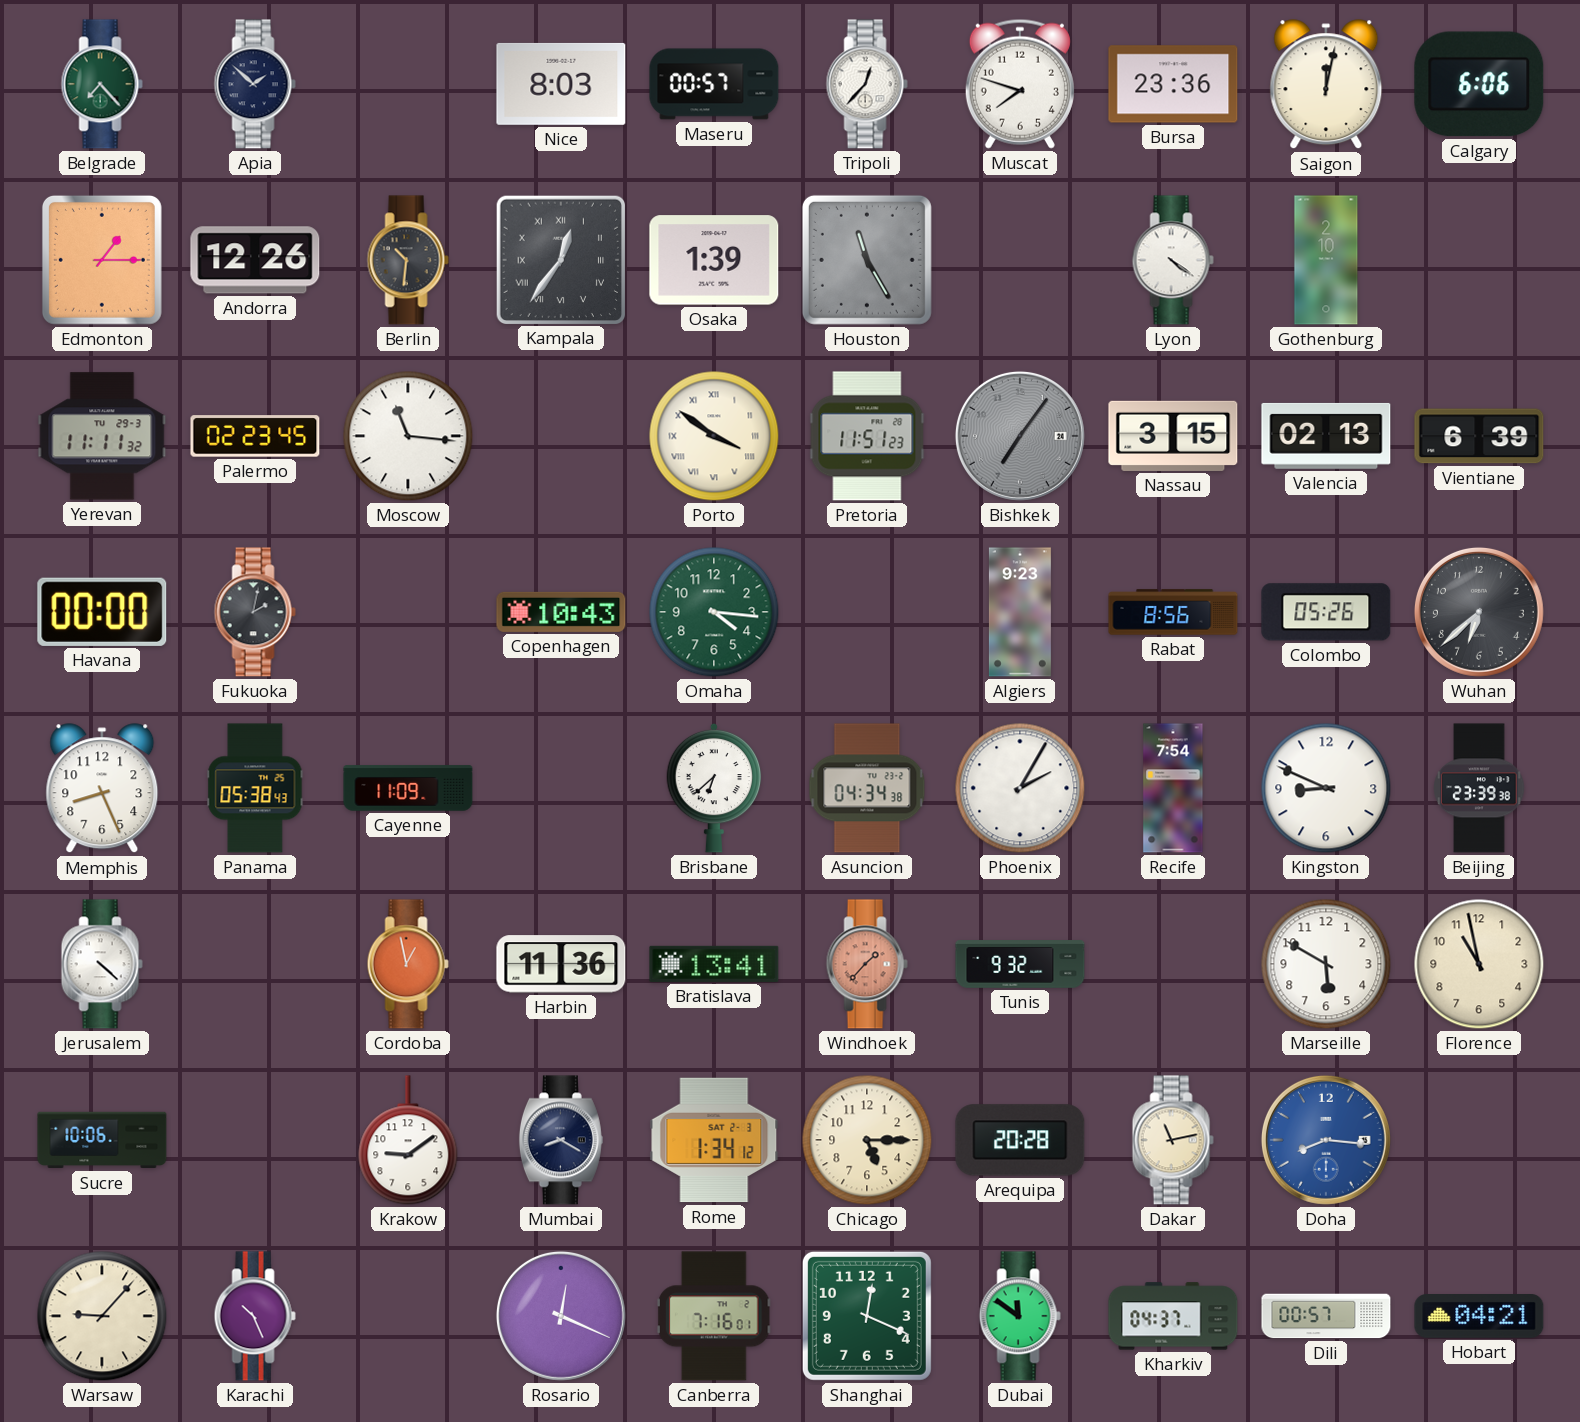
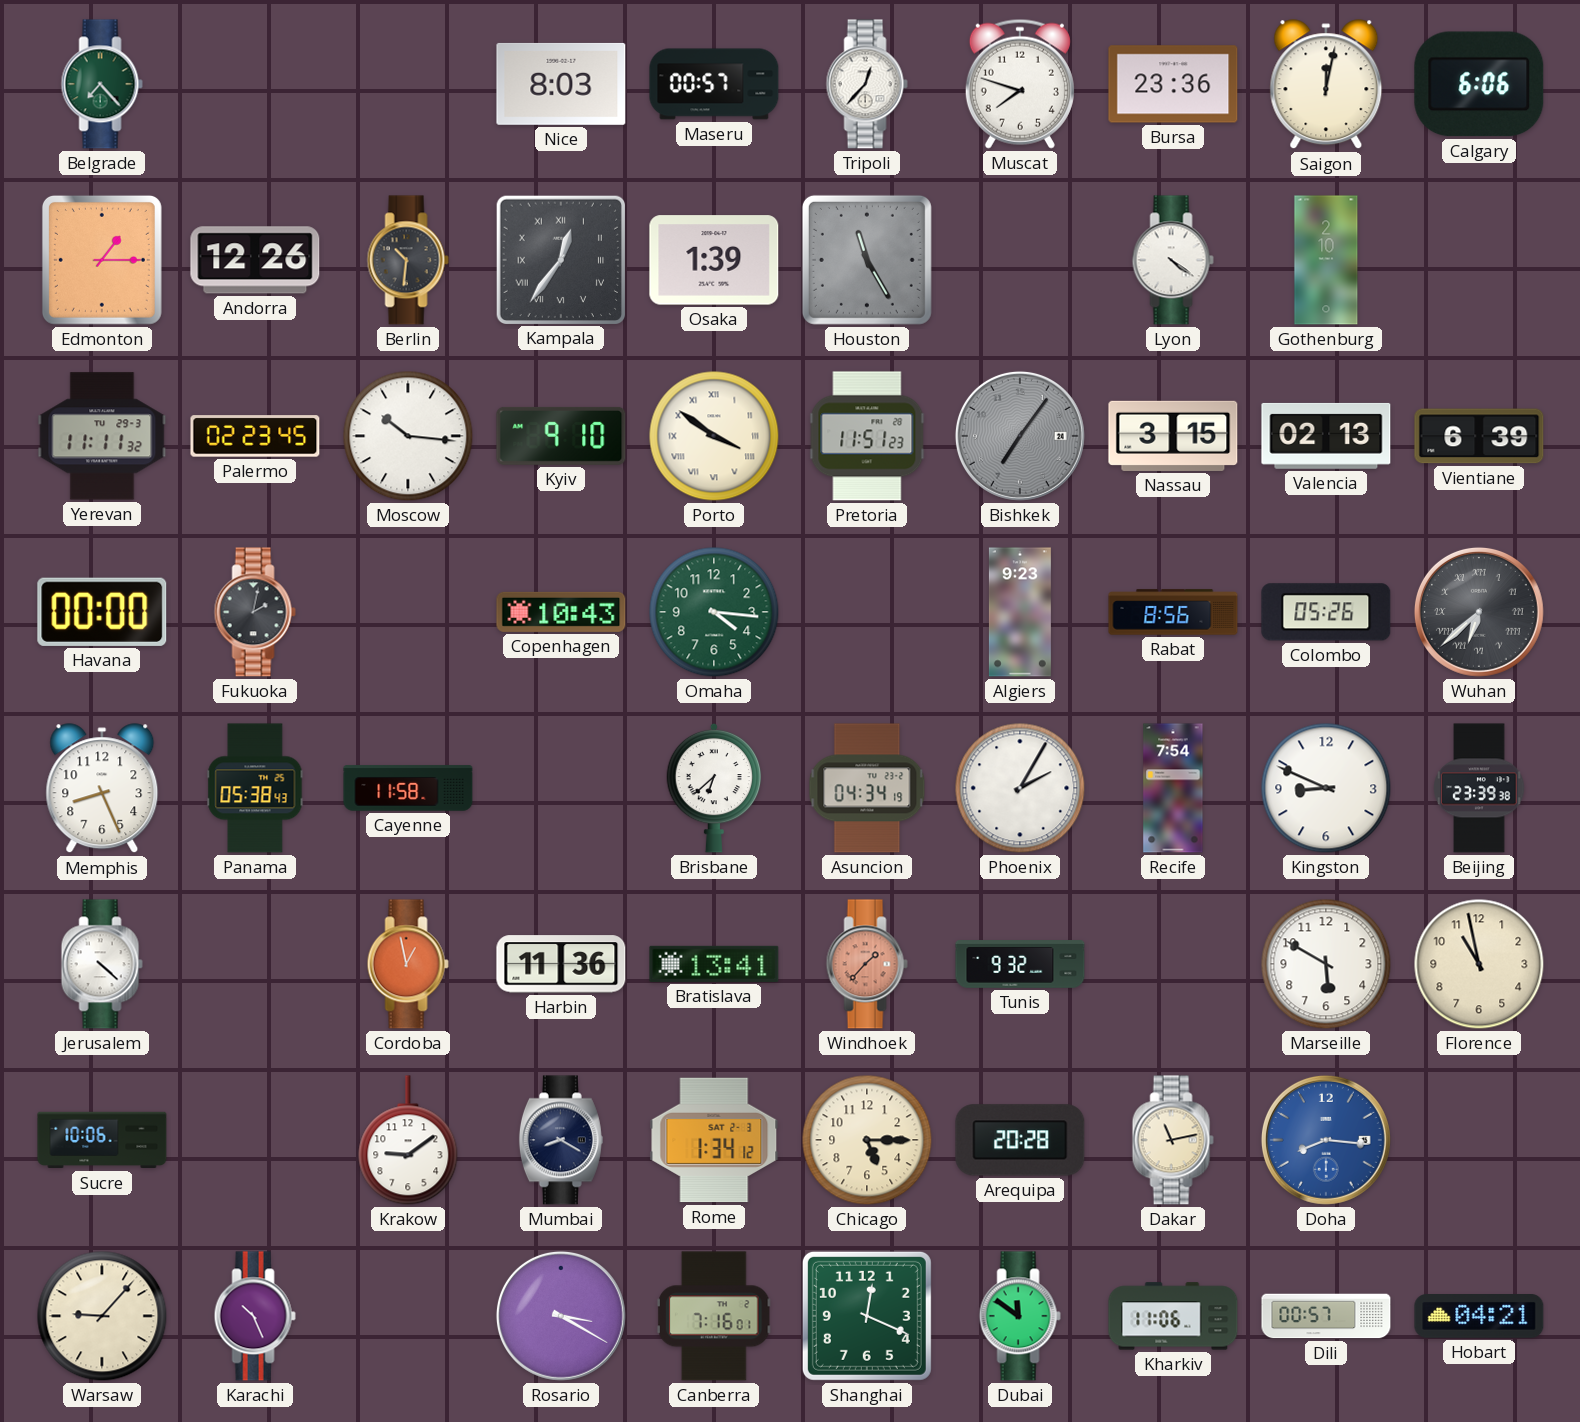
Apia: 1:52 -> none
Moscow: 11:16 -> 10:16
Kyiv: none -> 9:10
Wuhan numerals: Arabic -> Roman
Cayenne: 11:09 -> 11:58
Asuncion: 04:34:38 -> 04:34:19
Rosario: 12:19 -> 3:20
Kharkiv: 04:37 -> 11:06
